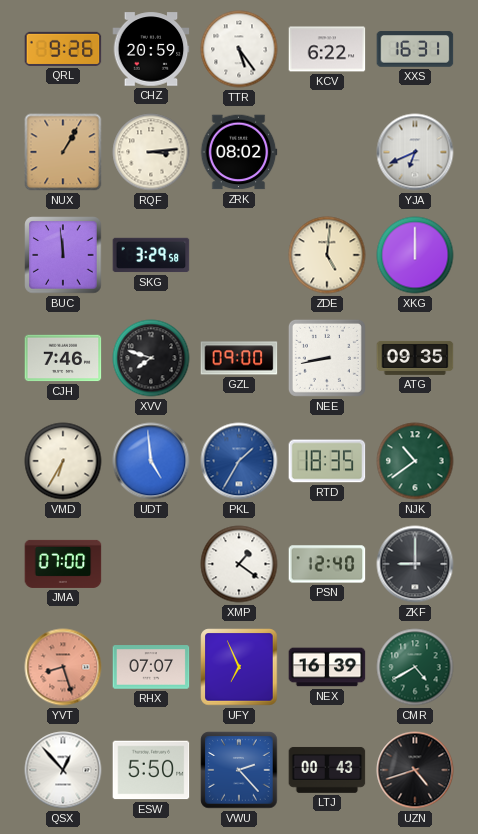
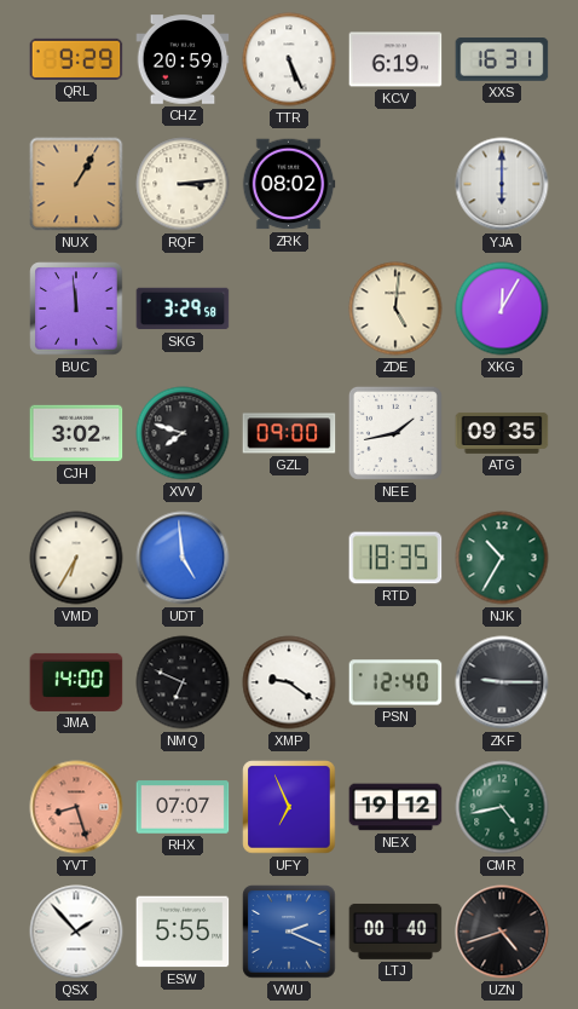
QRL: 9:26 -> 9:29
TTR: 5:24 -> 5:26
KCV: 6:22 -> 6:19
YJA: 6:41 -> 6:00
XKG: 12:00 -> 12:05
CJH: 7:46 -> 3:02
NEE: 8:43 -> 1:43
PKL: 1:35 -> none
NJK: 10:39 -> 10:35
JMA: 07:00 -> 14:00
NMQ: none -> 6:49
XMP: 1:21 -> 9:21
ZKF: 9:00 -> 9:15
NEX: 16:39 -> 19:12
CMR: 4:40 -> 4:43
QSX: 12:53 -> 1:53
ESW: 5:50 -> 5:55
VWU: 2:23 -> 2:19
LTJ: 00:43 -> 00:40
